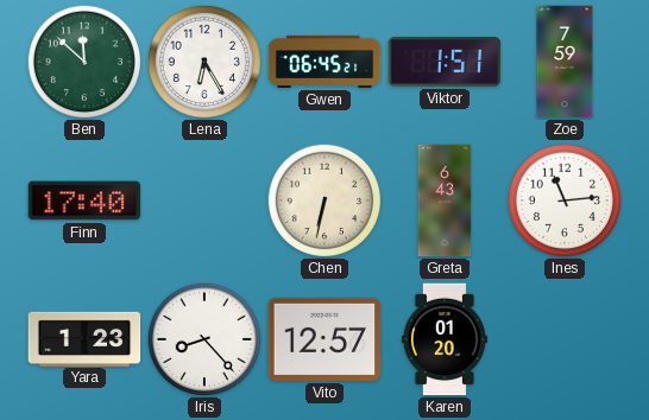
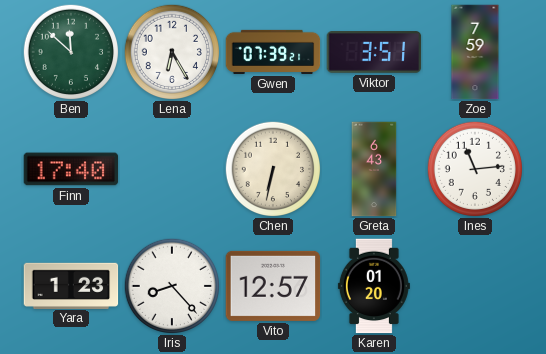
Gwen: 06:45 -> 07:39
Viktor: 1:51 -> 3:51
